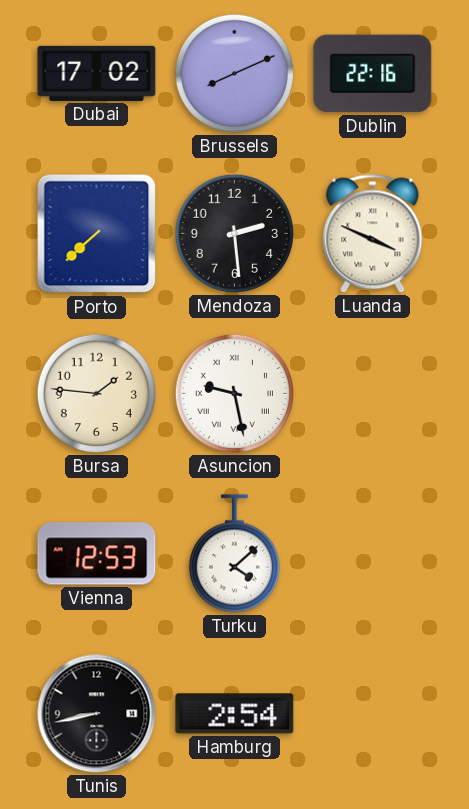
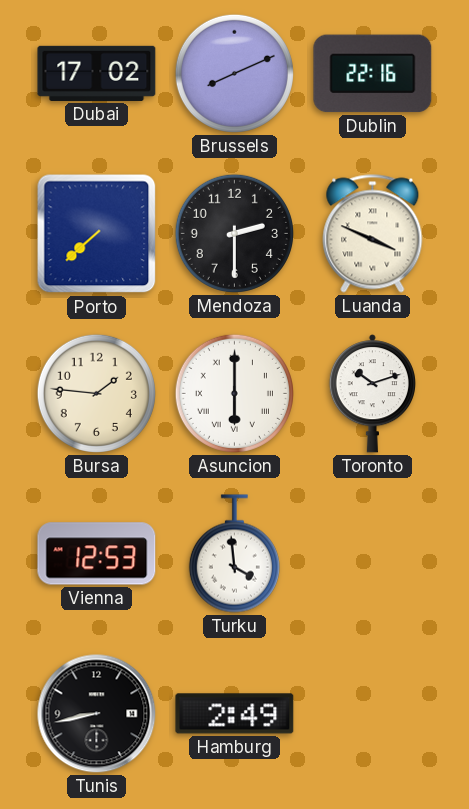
Mendoza: 2:29 -> 2:30
Asuncion: 9:28 -> 6:00
Toronto: none -> 10:12
Turku: 4:08 -> 3:59
Hamburg: 2:54 -> 2:49
